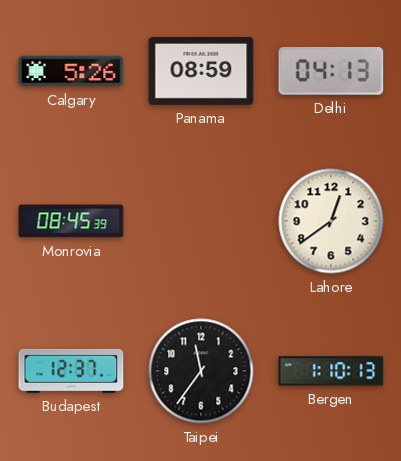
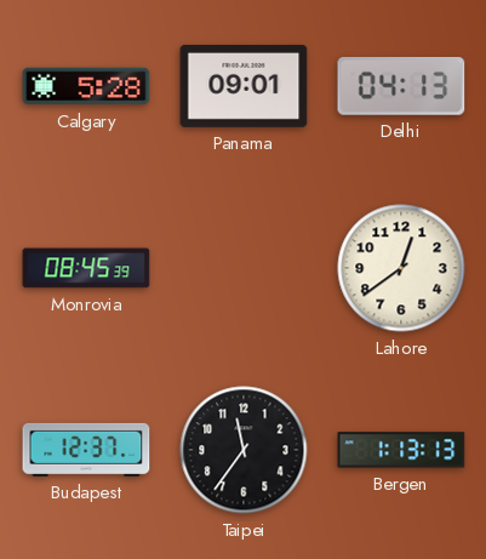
Calgary: 5:26 -> 5:28
Panama: 08:59 -> 09:01
Bergen: 1:10 -> 1:13
